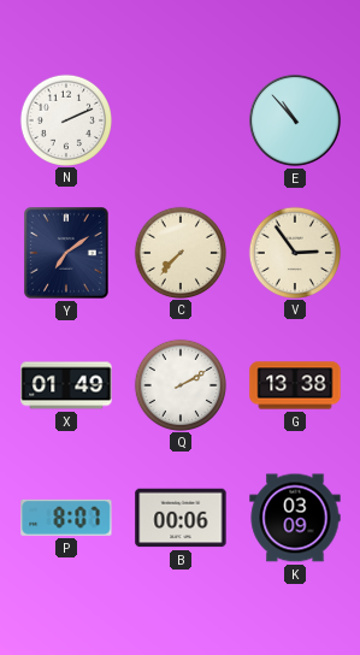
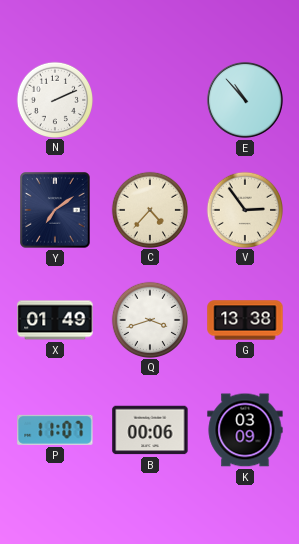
C: 7:37 -> 4:37
Q: 2:10 -> 3:42
P: 8:07 -> 11:07
